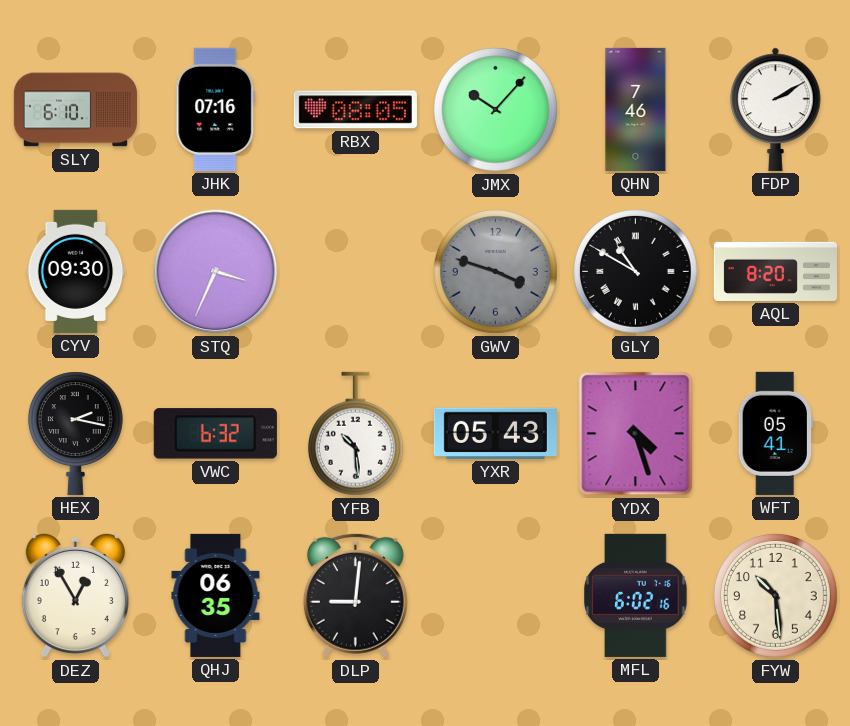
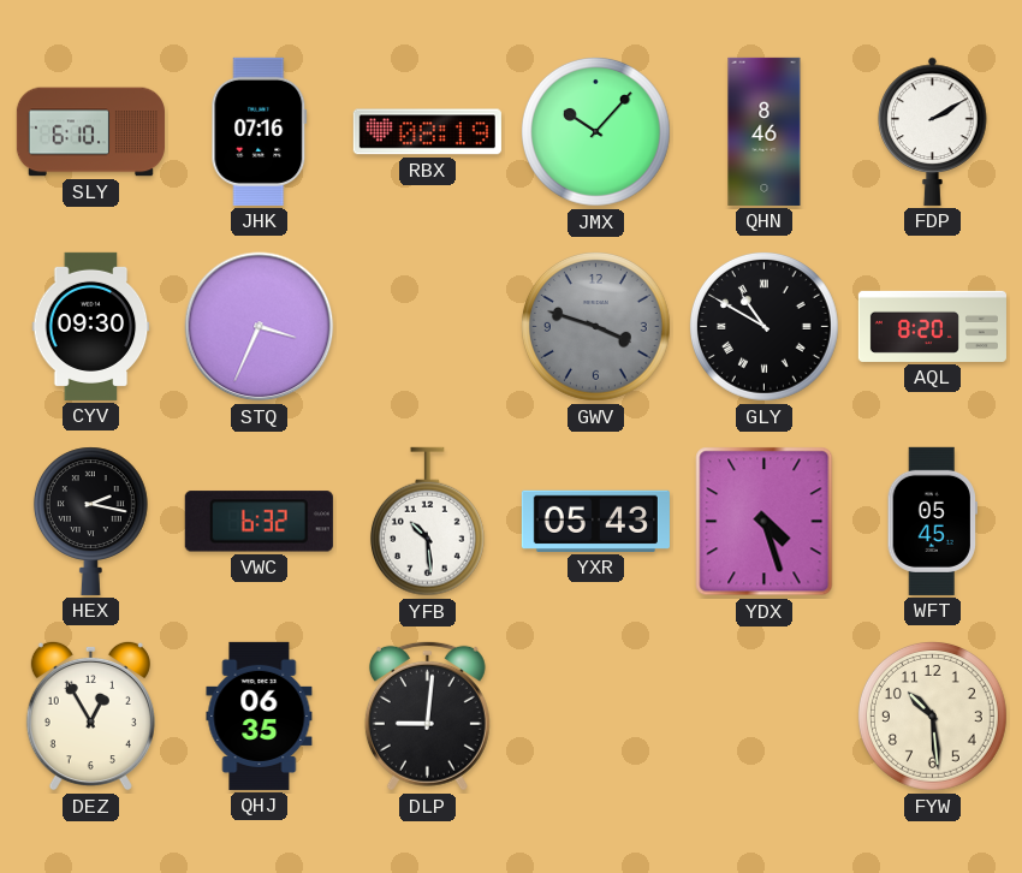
RBX: 08:05 -> 08:19
QHN: 7:46 -> 8:46
WFT: 05:41 -> 05:45
MFL: 6:02 -> none
